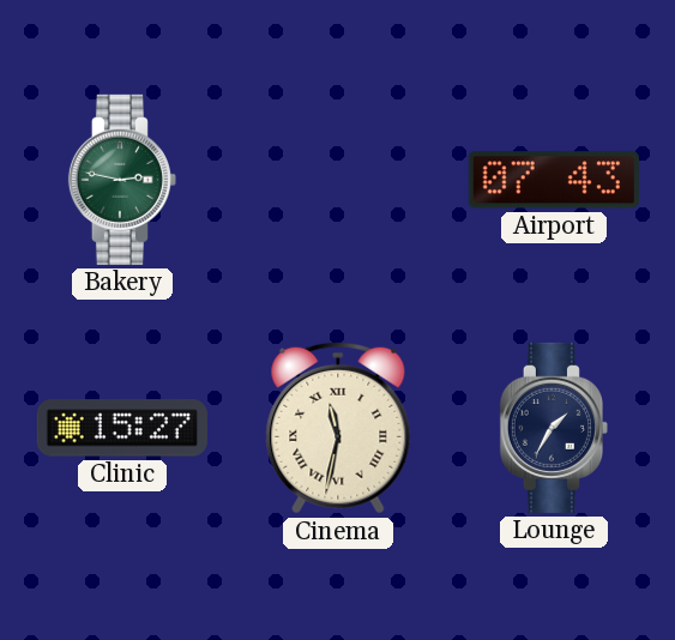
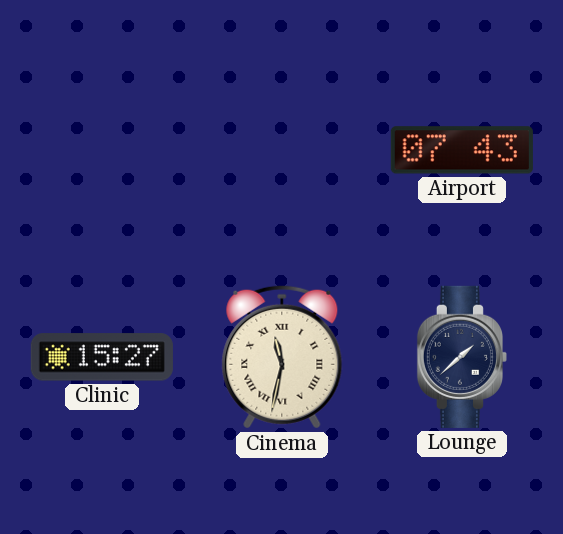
Bakery: 2:47 -> none
Lounge: 1:35 -> 1:38
